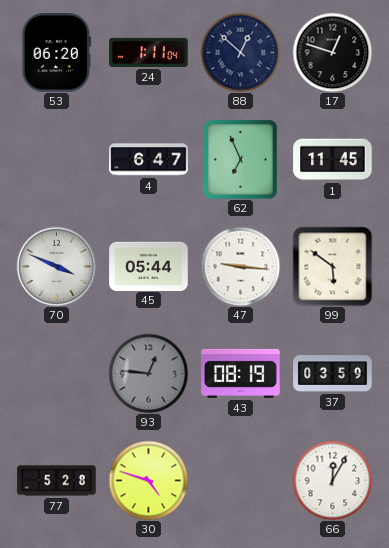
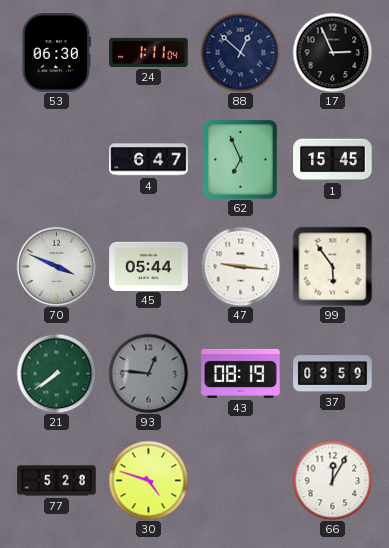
53: 06:20 -> 06:30
17: 12:48 -> 2:56
1: 11:45 -> 15:45
99: 5:51 -> 5:54
21: none -> 7:39
